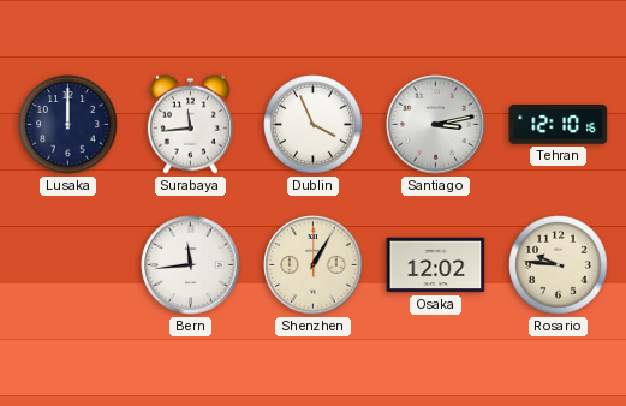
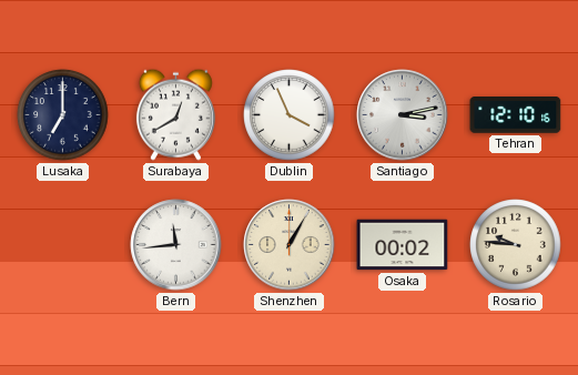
Lusaka: 12:00 -> 7:00
Surabaya: 11:44 -> 12:40
Osaka: 12:02 -> 00:02
